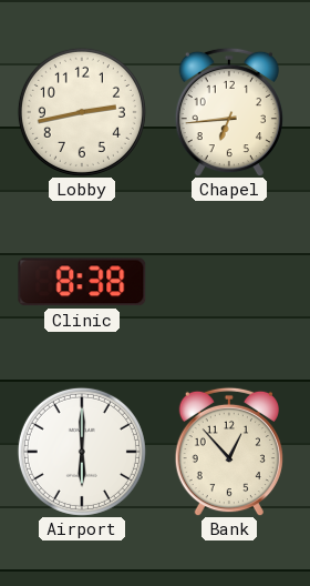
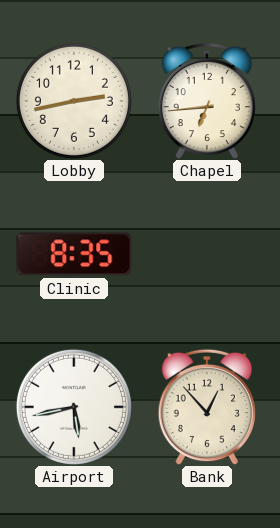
Clinic: 8:38 -> 8:35
Airport: 6:00 -> 5:43
